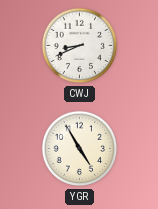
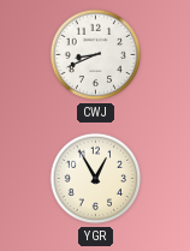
YGR: 4:55 -> 12:55
